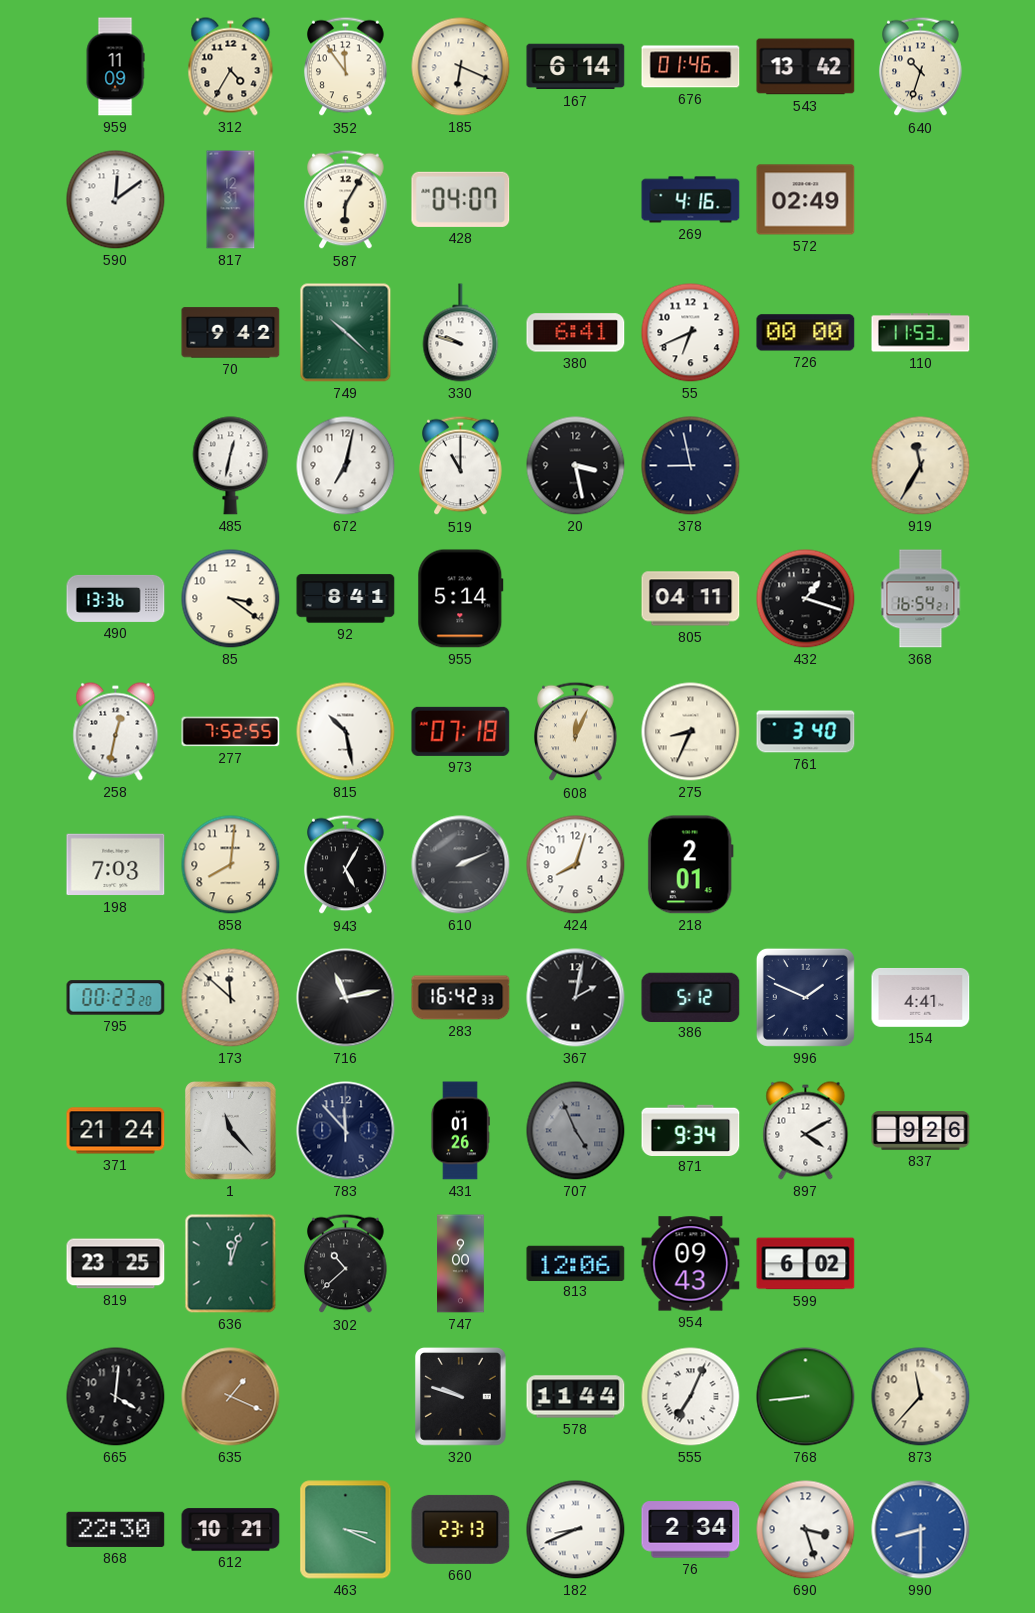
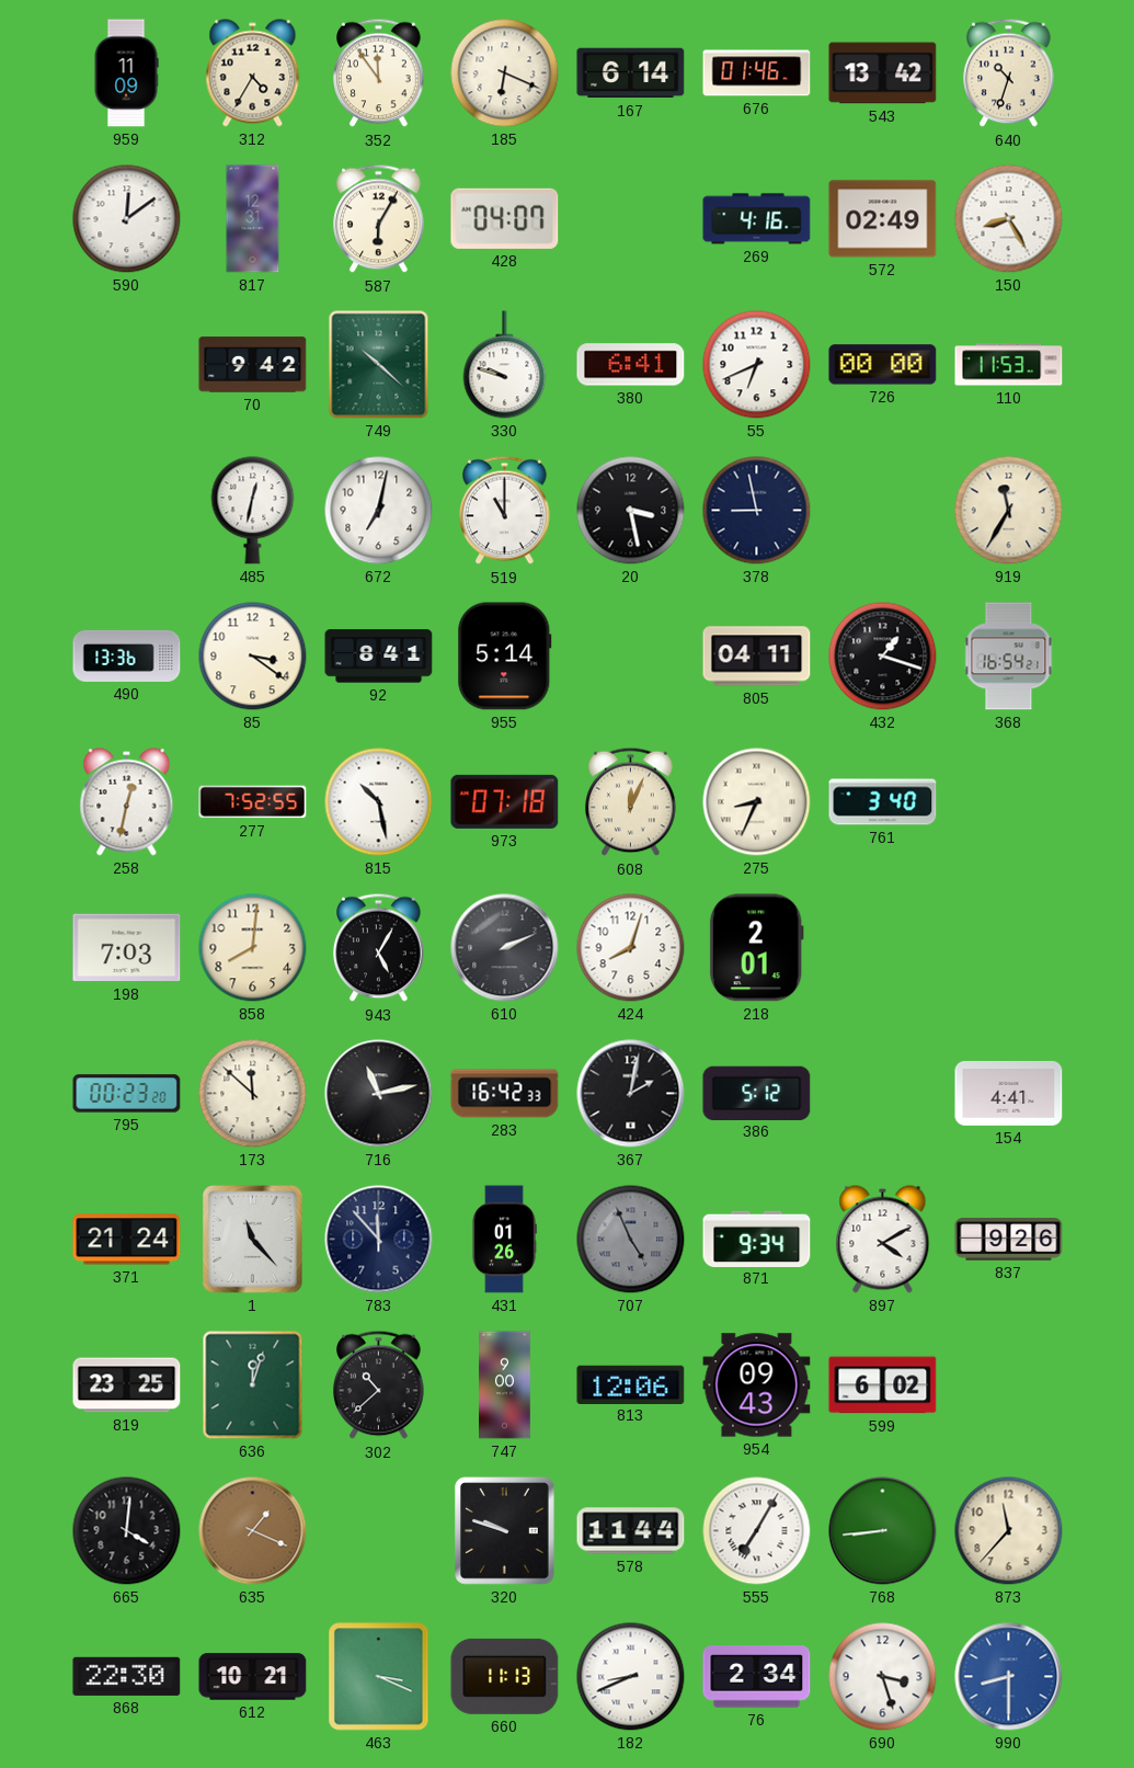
150: none -> 8:25
996: 1:49 -> none
555: 7:04 -> 7:05
660: 23:13 -> 11:13
